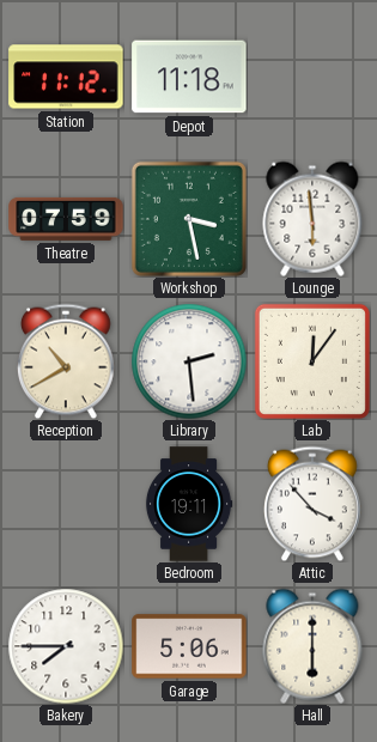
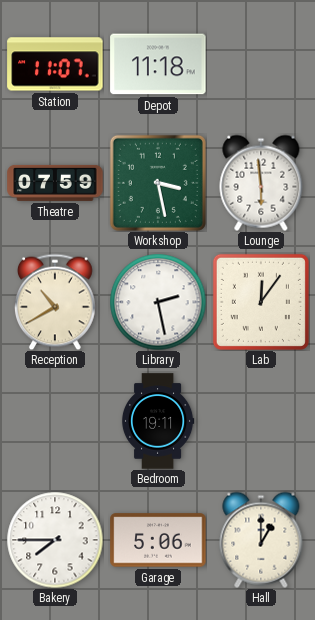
Station: 11:12 -> 11:07
Library: 2:29 -> 2:28
Attic: 3:53 -> none
Hall: 6:00 -> 1:00
